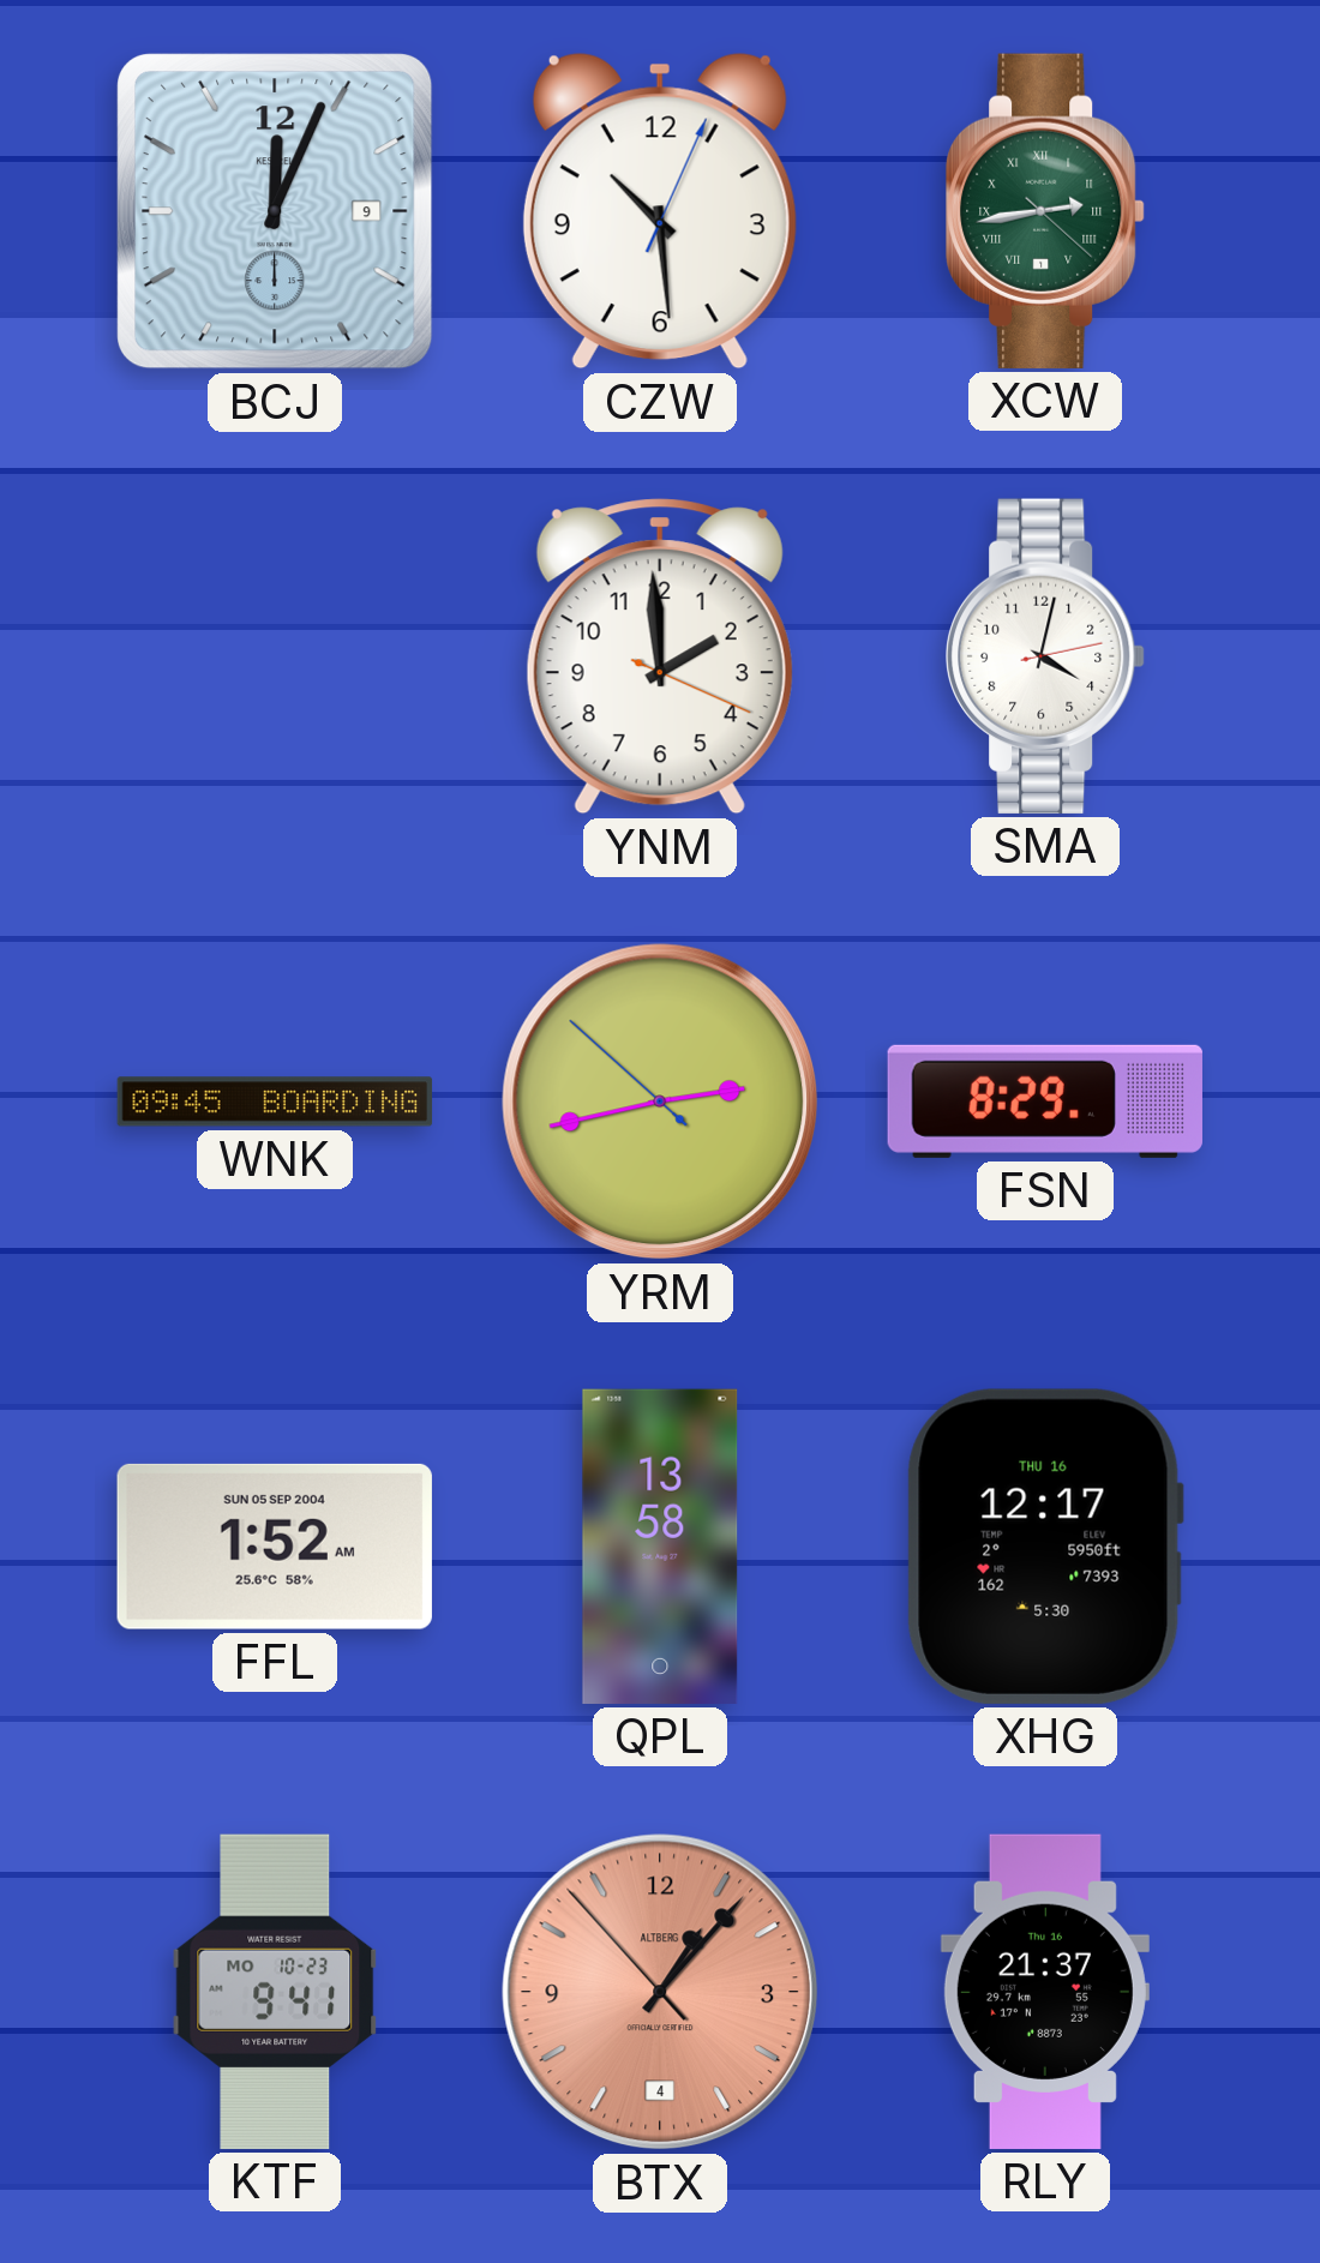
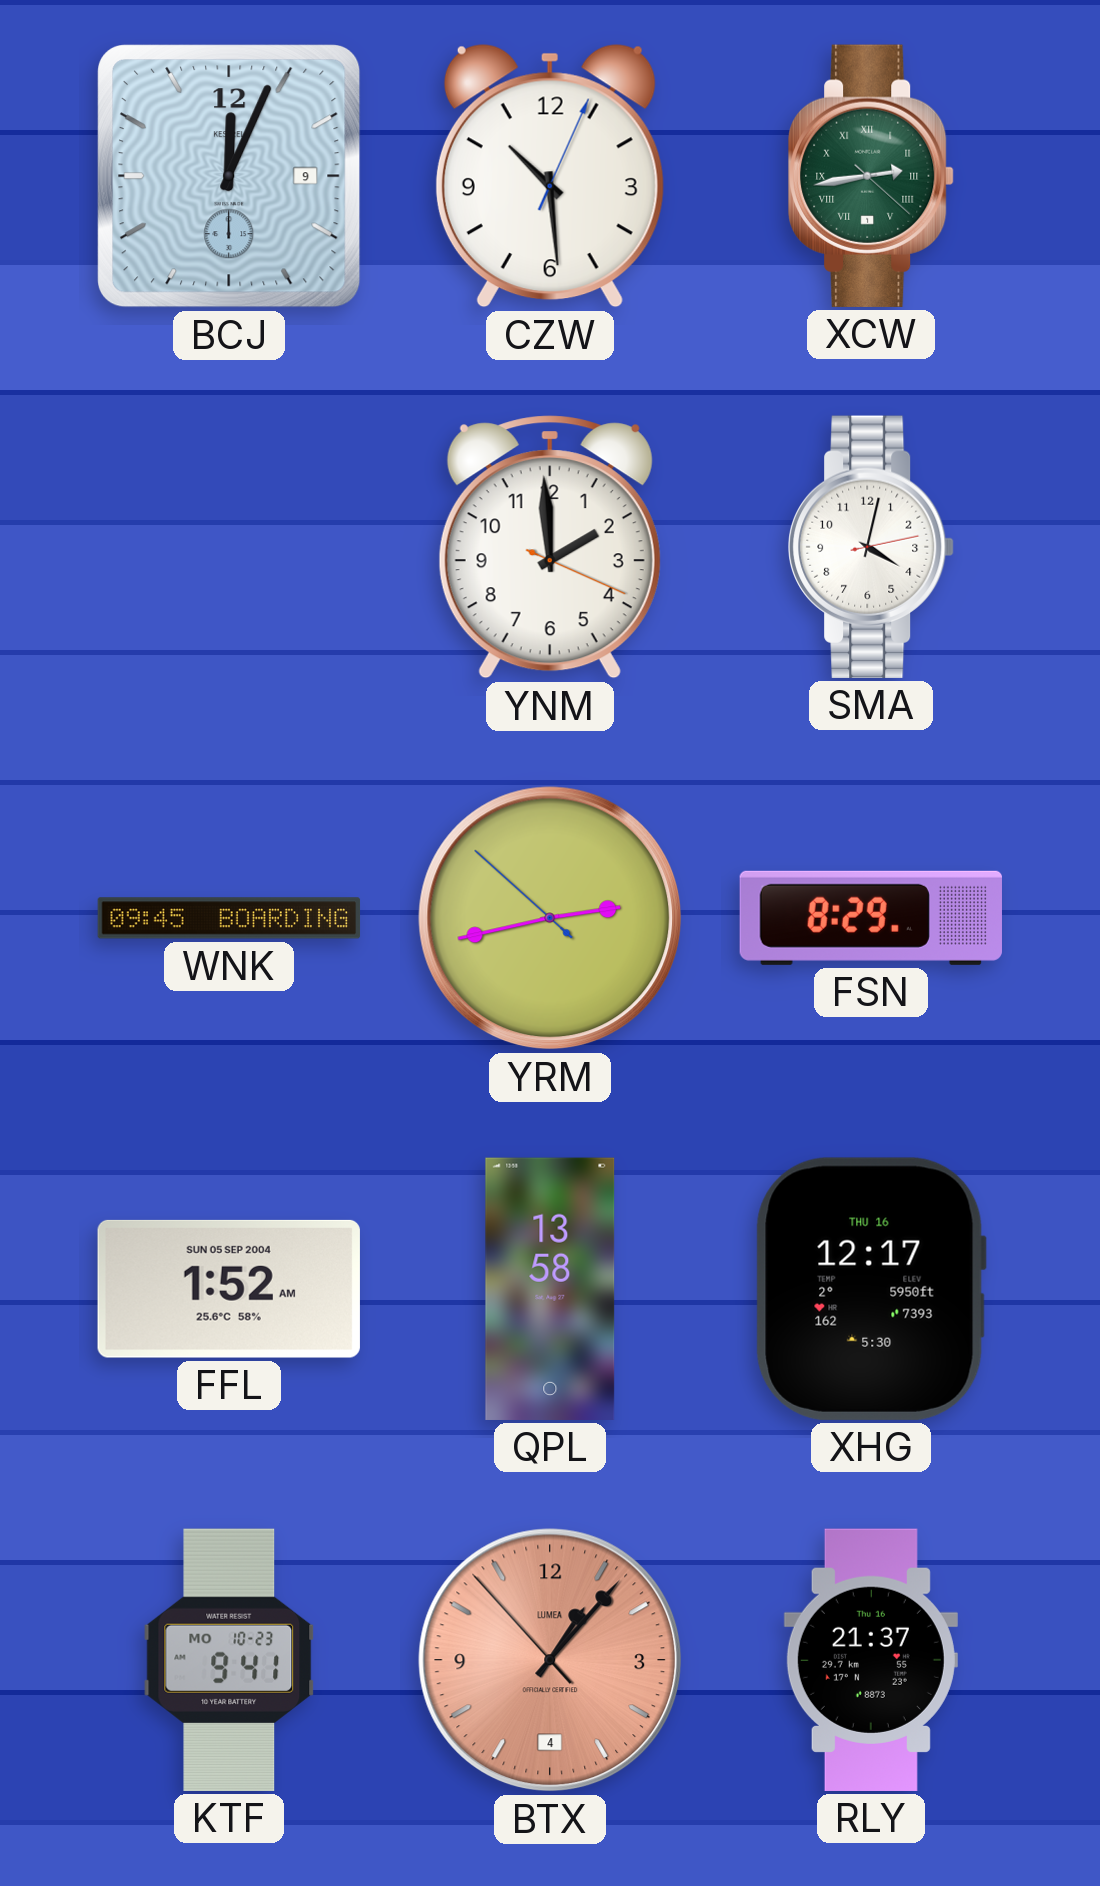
BTX brand: ALTBERG -> LUMEA
